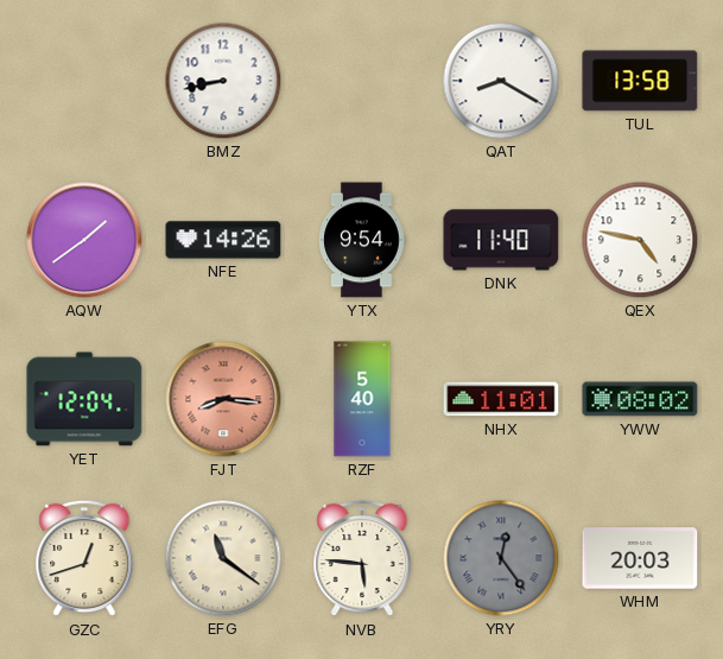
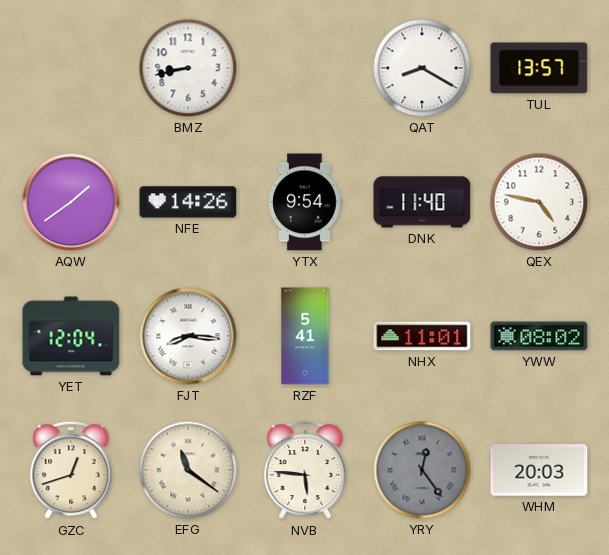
TUL: 13:58 -> 13:57
FJT dial: salmon -> white
RZF: 5:40 -> 5:41
